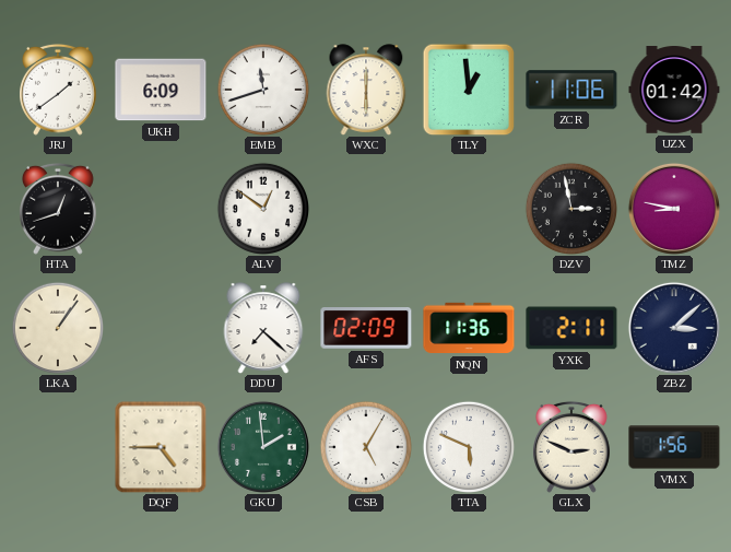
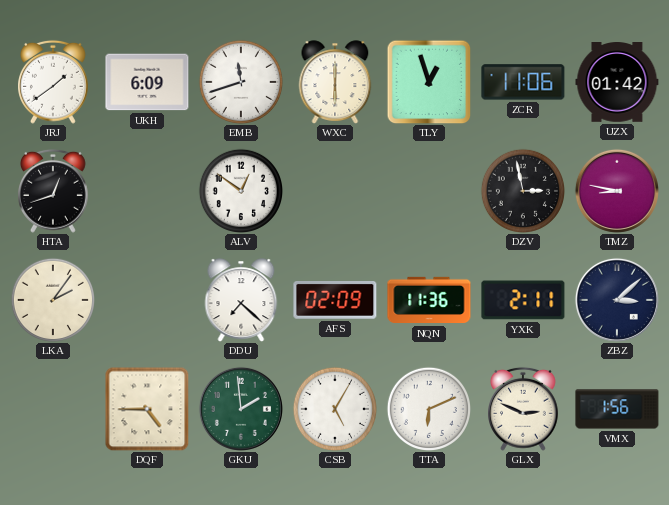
TLY: 12:59 -> 12:57
LKA: 1:06 -> 2:06
TTA: 5:49 -> 6:11
